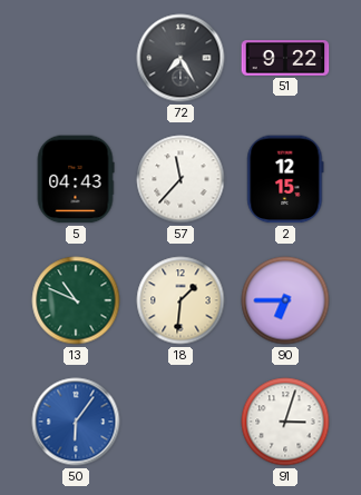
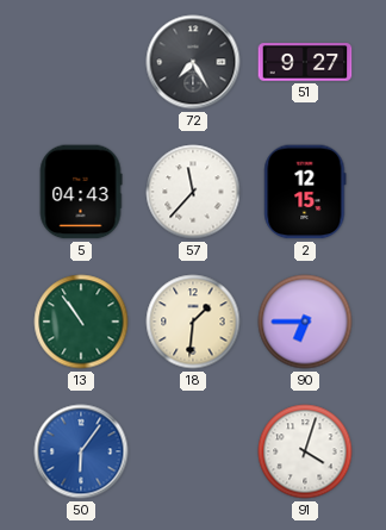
51: 9:22 -> 9:27
13: 10:49 -> 10:54
91: 3:03 -> 4:03
